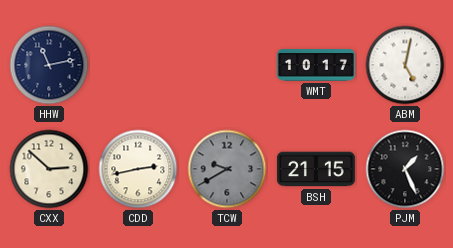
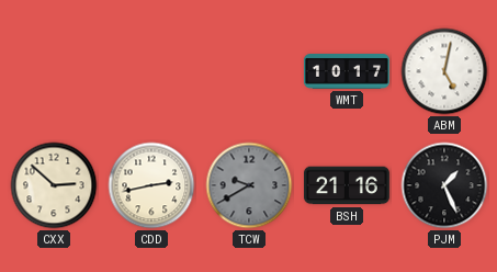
HHW: 11:13 -> none
BSH: 21:15 -> 21:16
